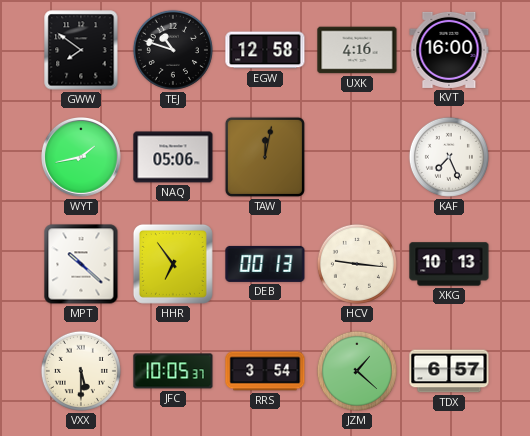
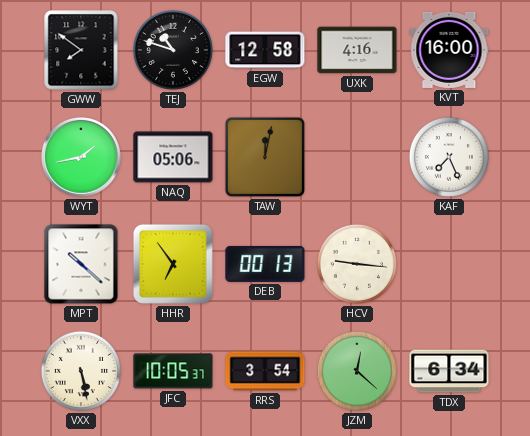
XKG: 10:13 -> none
VXX: 5:30 -> 5:28
JZM: 1:22 -> 12:22
TDX: 6:57 -> 6:34
